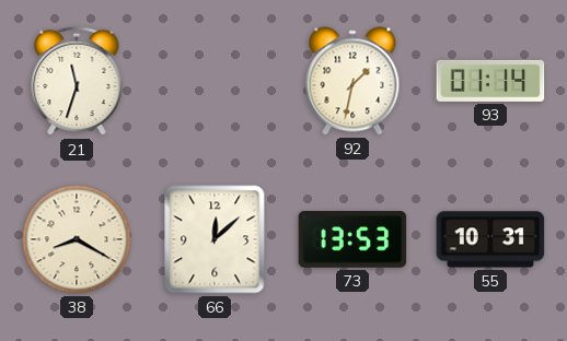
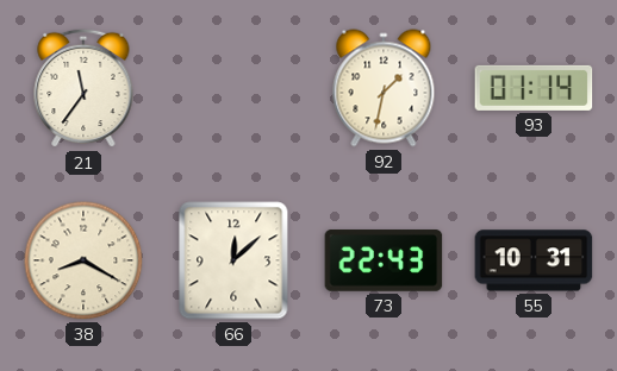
21: 11:33 -> 11:36
73: 13:53 -> 22:43
